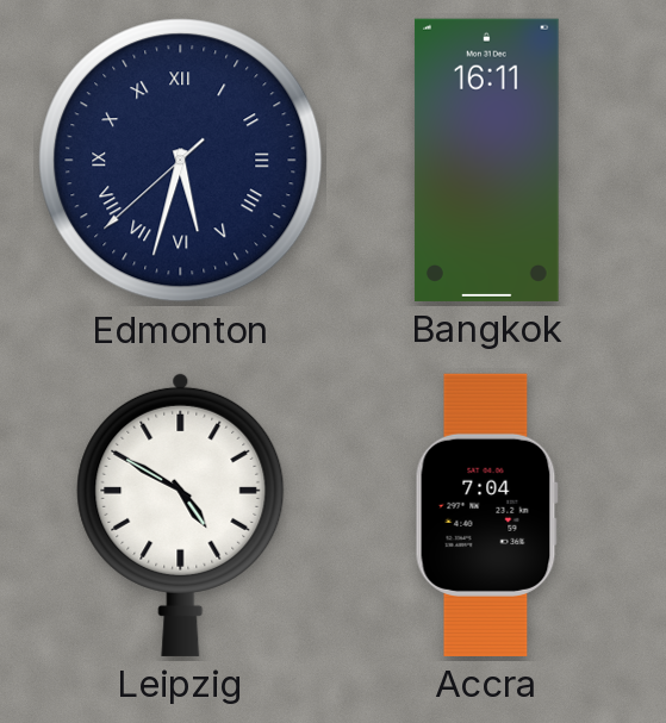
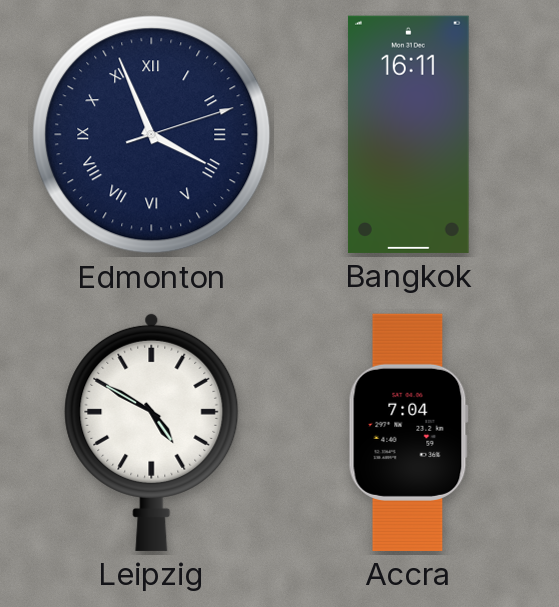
Edmonton: 5:32 -> 3:56
